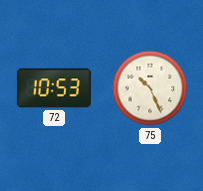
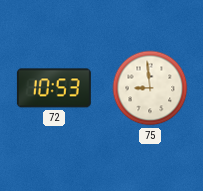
75: 10:26 -> 8:59
